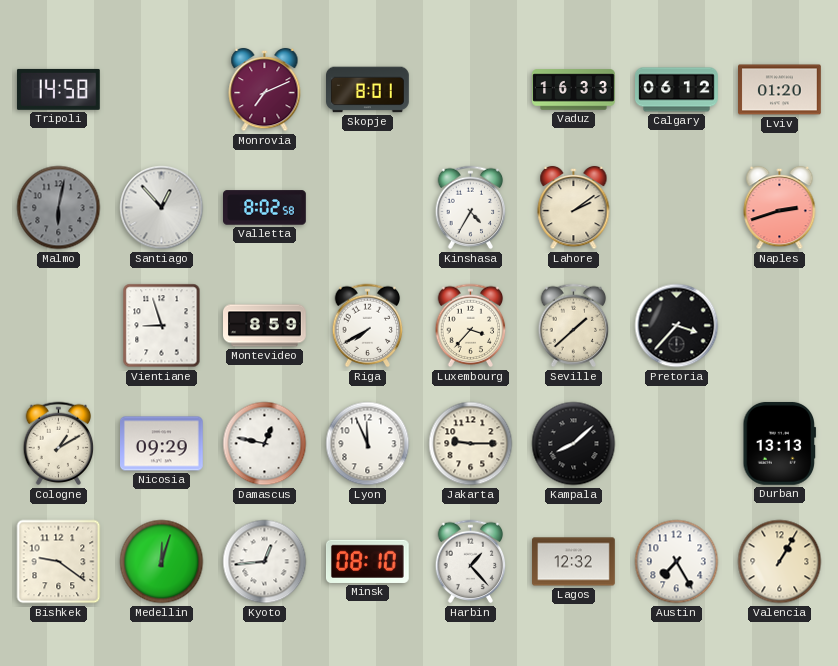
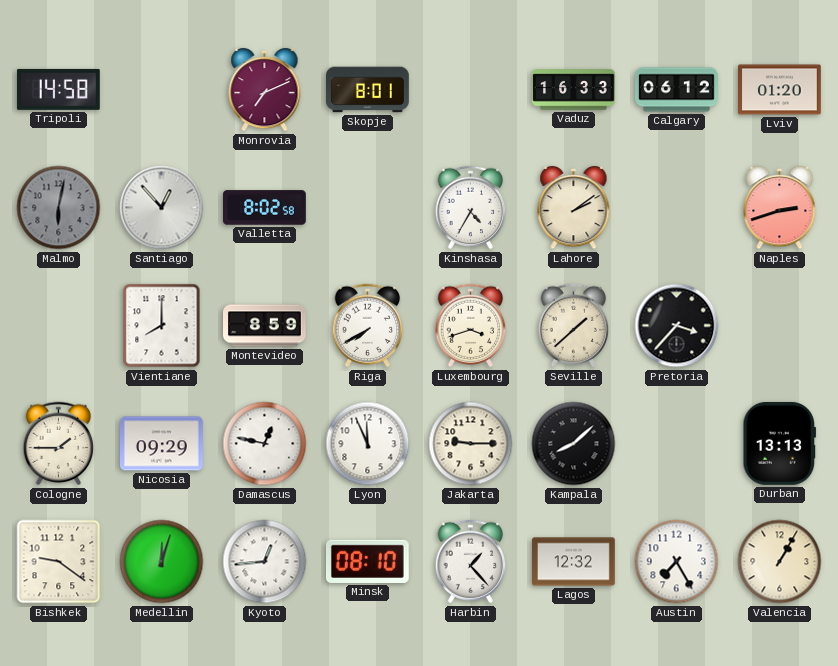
Vientiane: 8:57 -> 8:00
Luxembourg: 3:37 -> 3:42
Cologne: 1:10 -> 1:45
